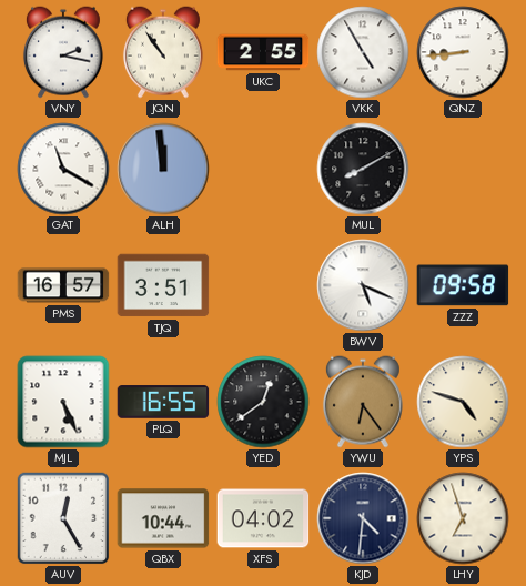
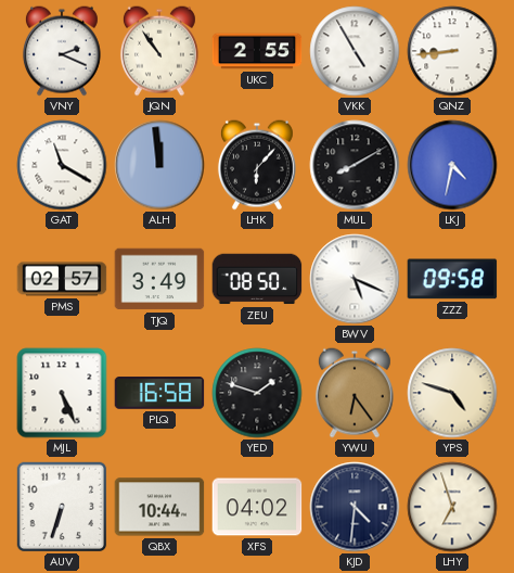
VNY: 2:17 -> 2:19
LHK: none -> 6:07
LKJ: none -> 4:32
PMS: 16:57 -> 02:57
TJQ: 3:51 -> 3:49
ZEU: none -> 08:50
PLQ: 16:55 -> 16:58
YED: 12:39 -> 1:48
AUV: 12:25 -> 6:33
